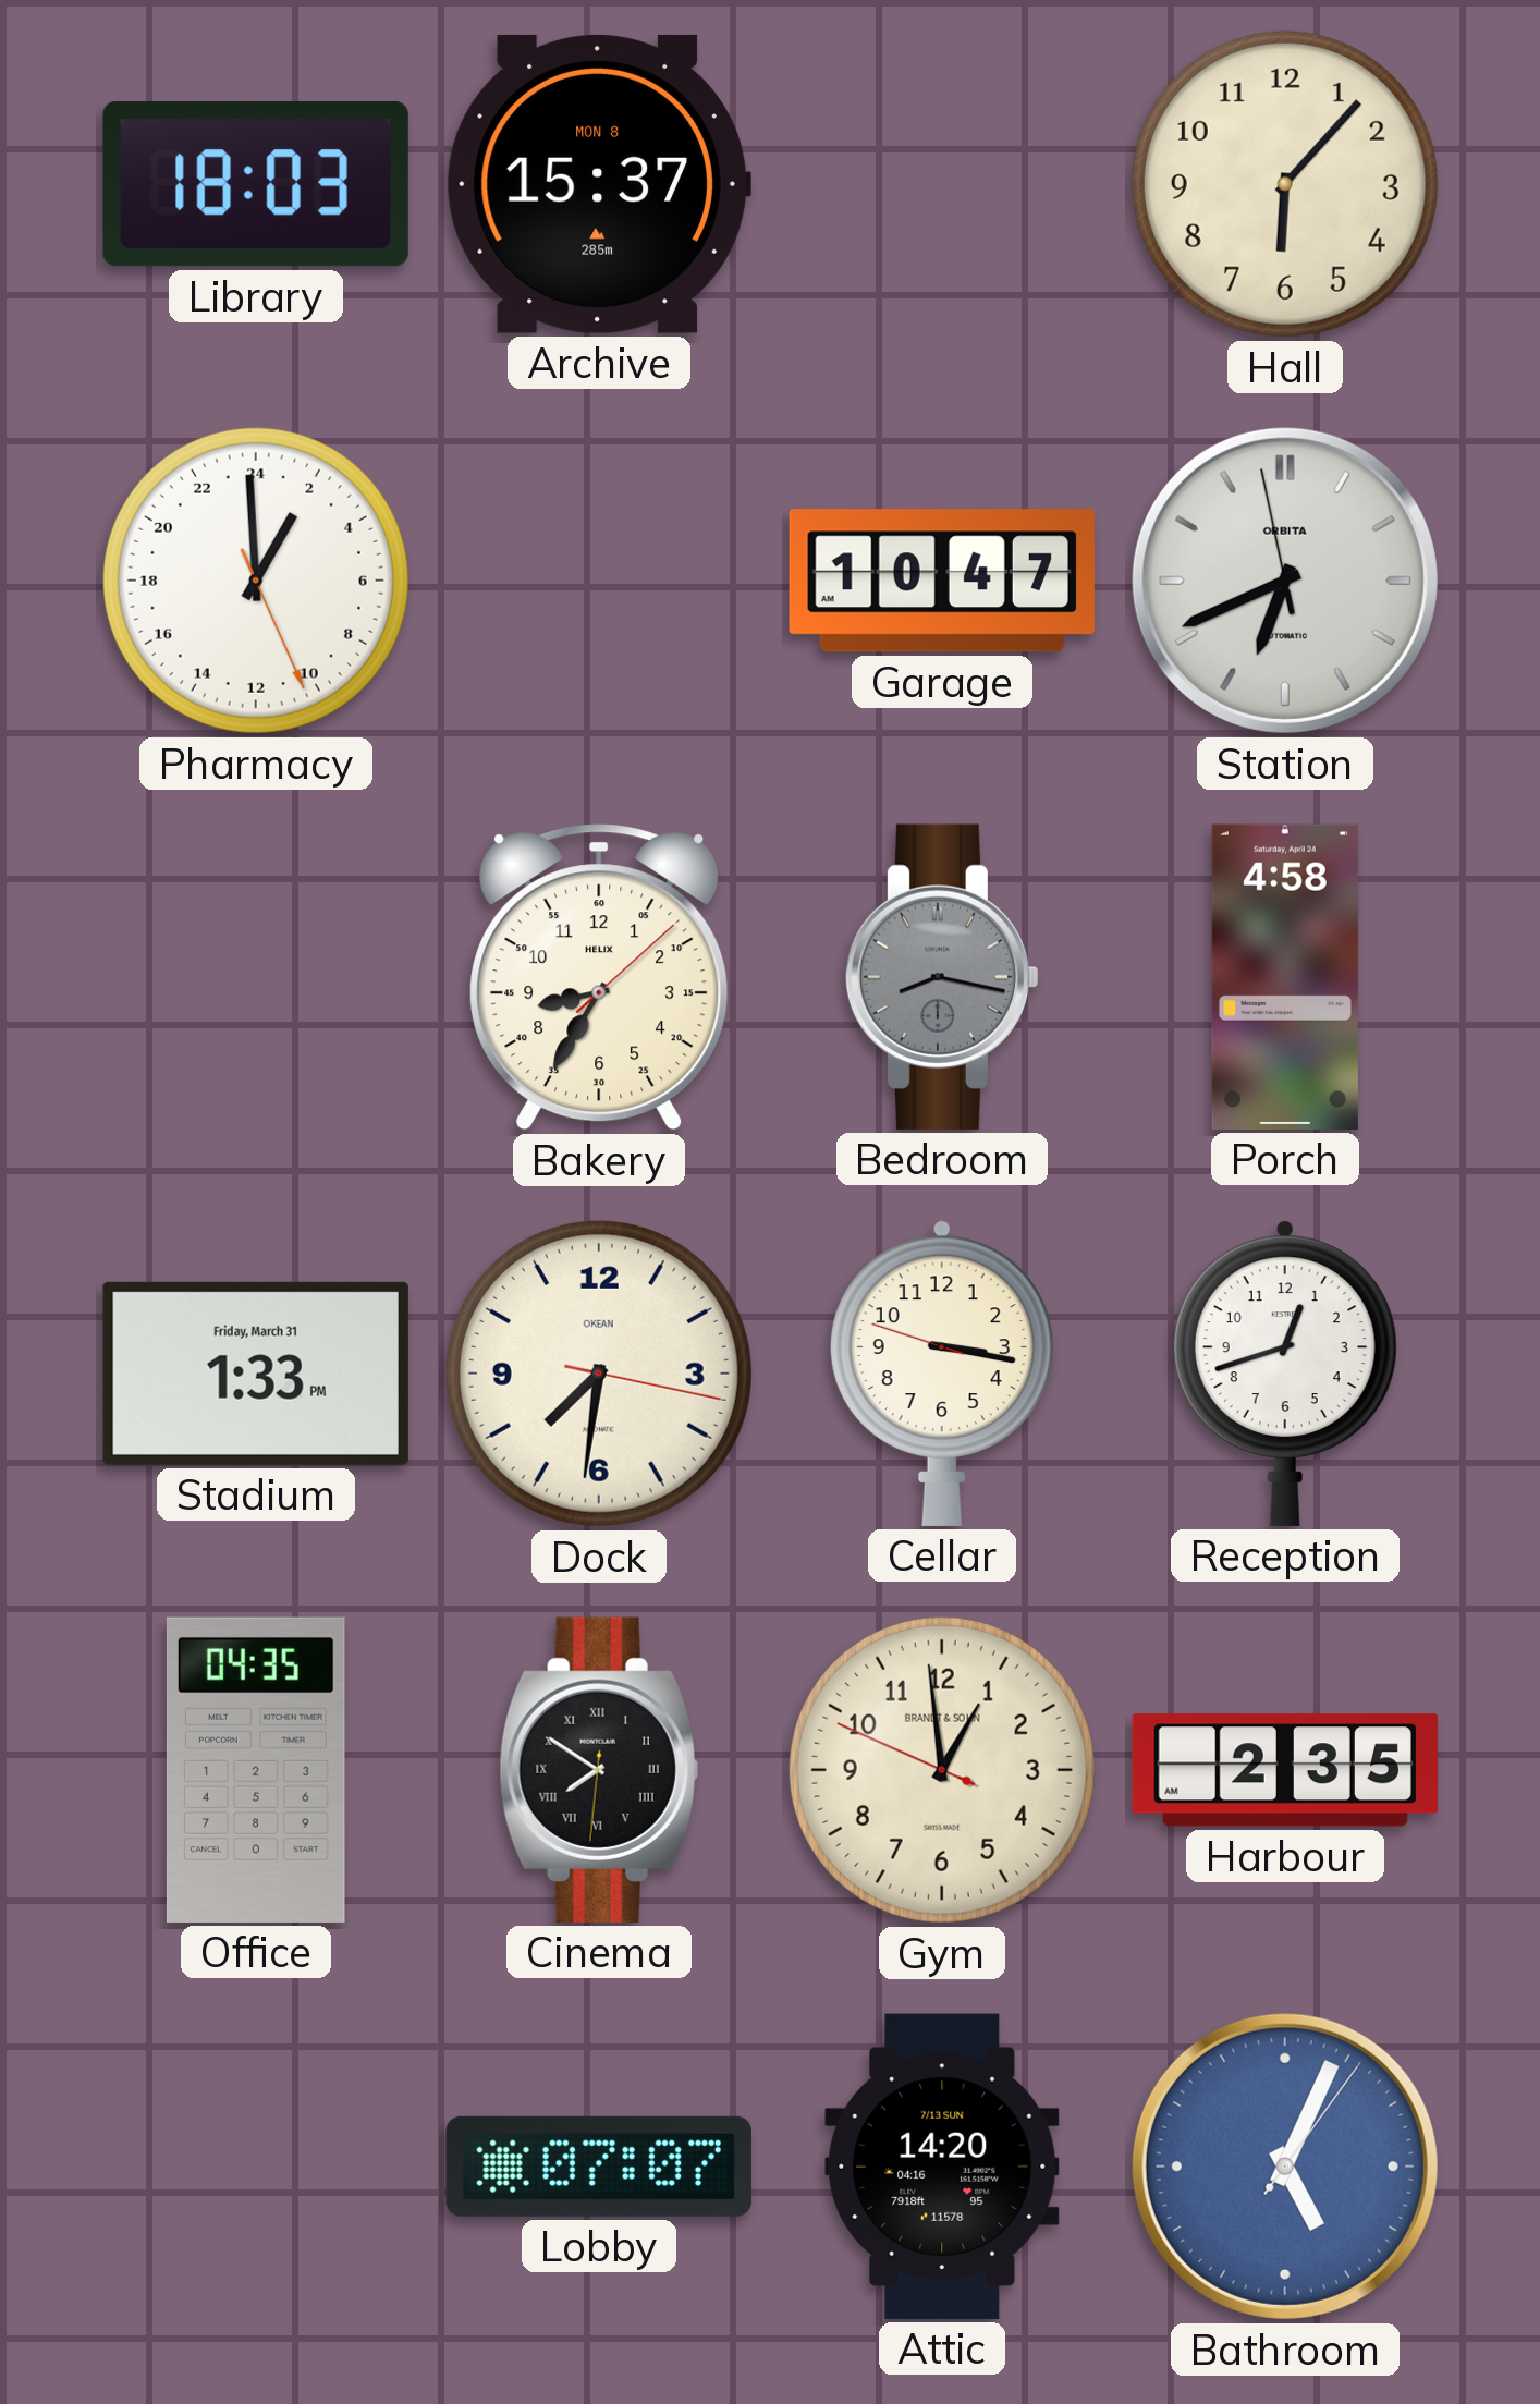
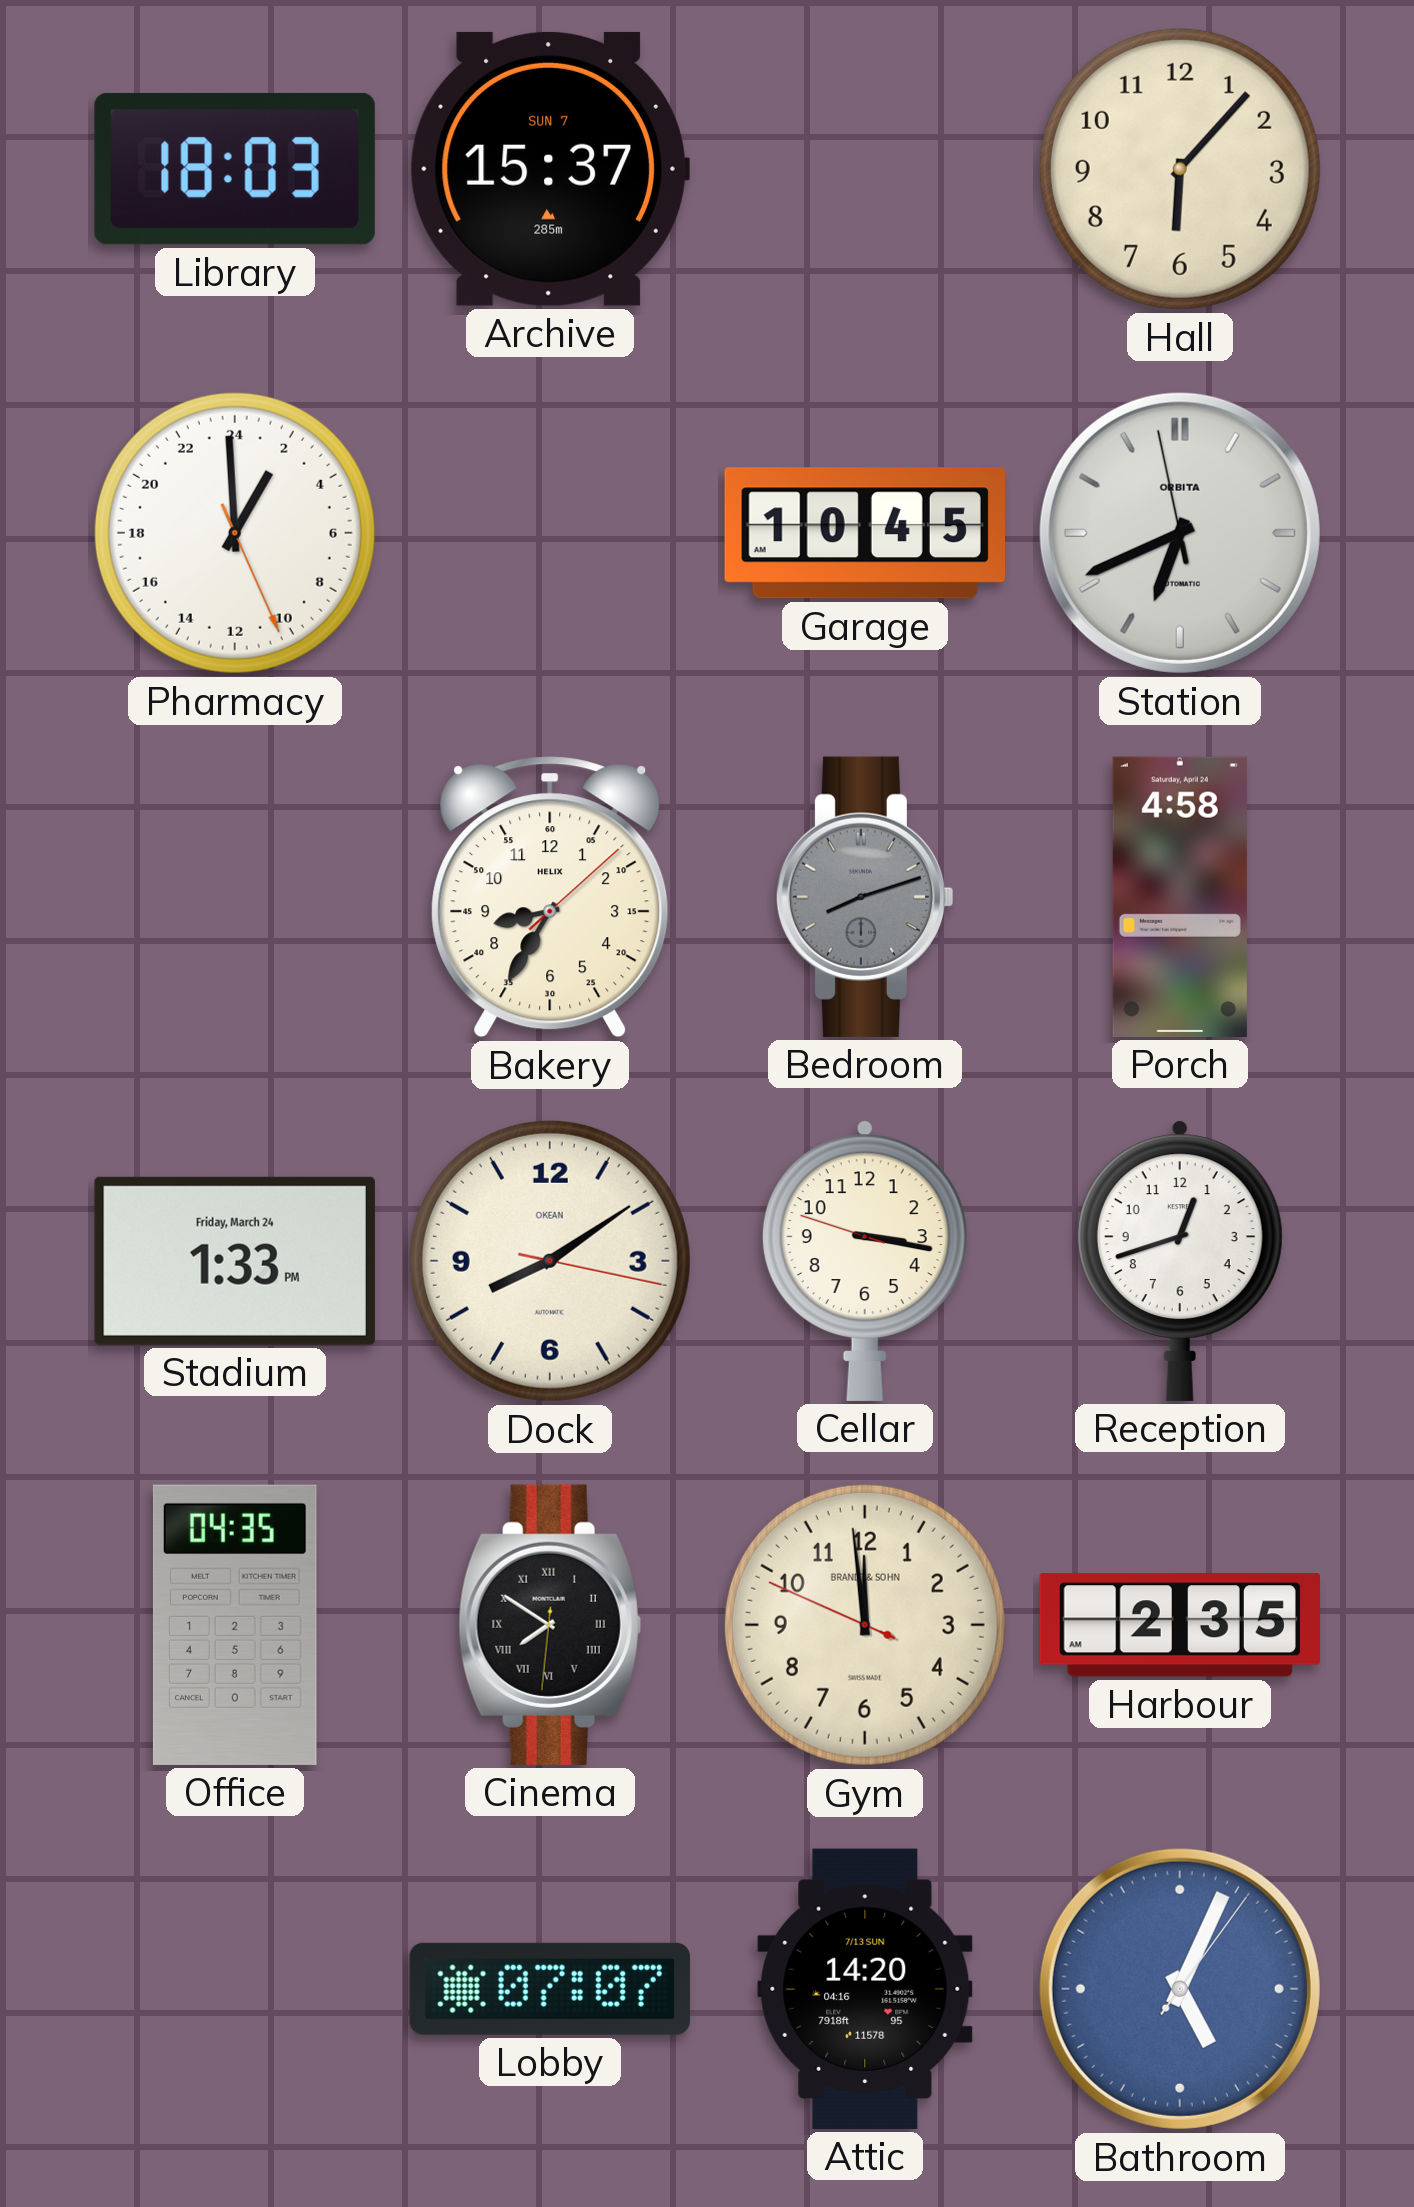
Archive date: MON 8 -> SUN 7
Garage: 10:47 -> 10:45
Bedroom: 8:17 -> 8:12
Stadium date: Friday, March 31 -> Friday, March 24
Dock: 7:31 -> 8:09
Gym: 12:58 -> 11:58
